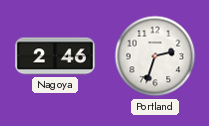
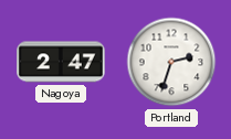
Nagoya: 2:46 -> 2:47
